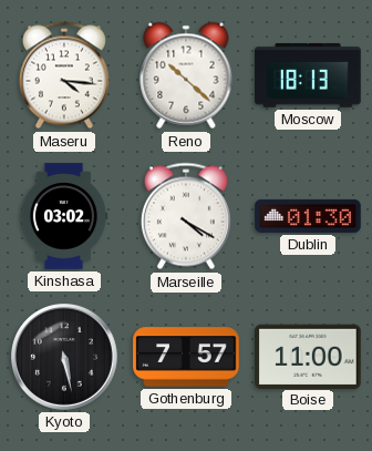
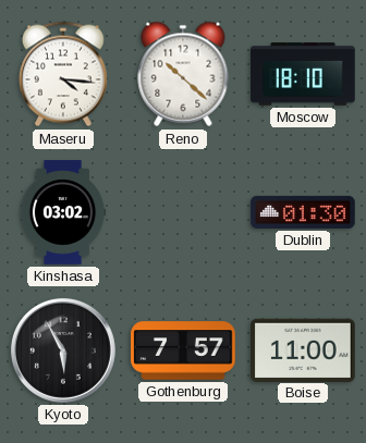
Moscow: 18:13 -> 18:10
Marseille: 4:20 -> none
Kyoto: 5:28 -> 5:55
